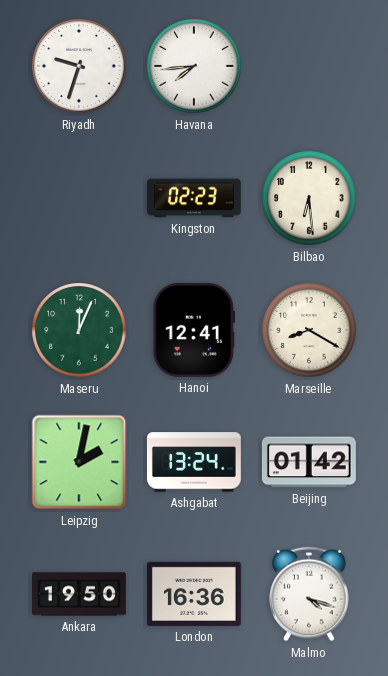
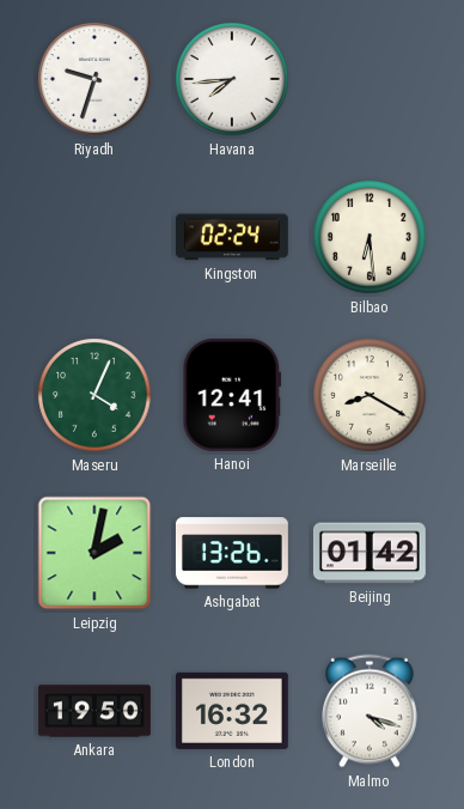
Kingston: 02:23 -> 02:24
Maseru: 12:04 -> 4:04
Ashgabat: 13:24 -> 13:26
London: 16:36 -> 16:32
